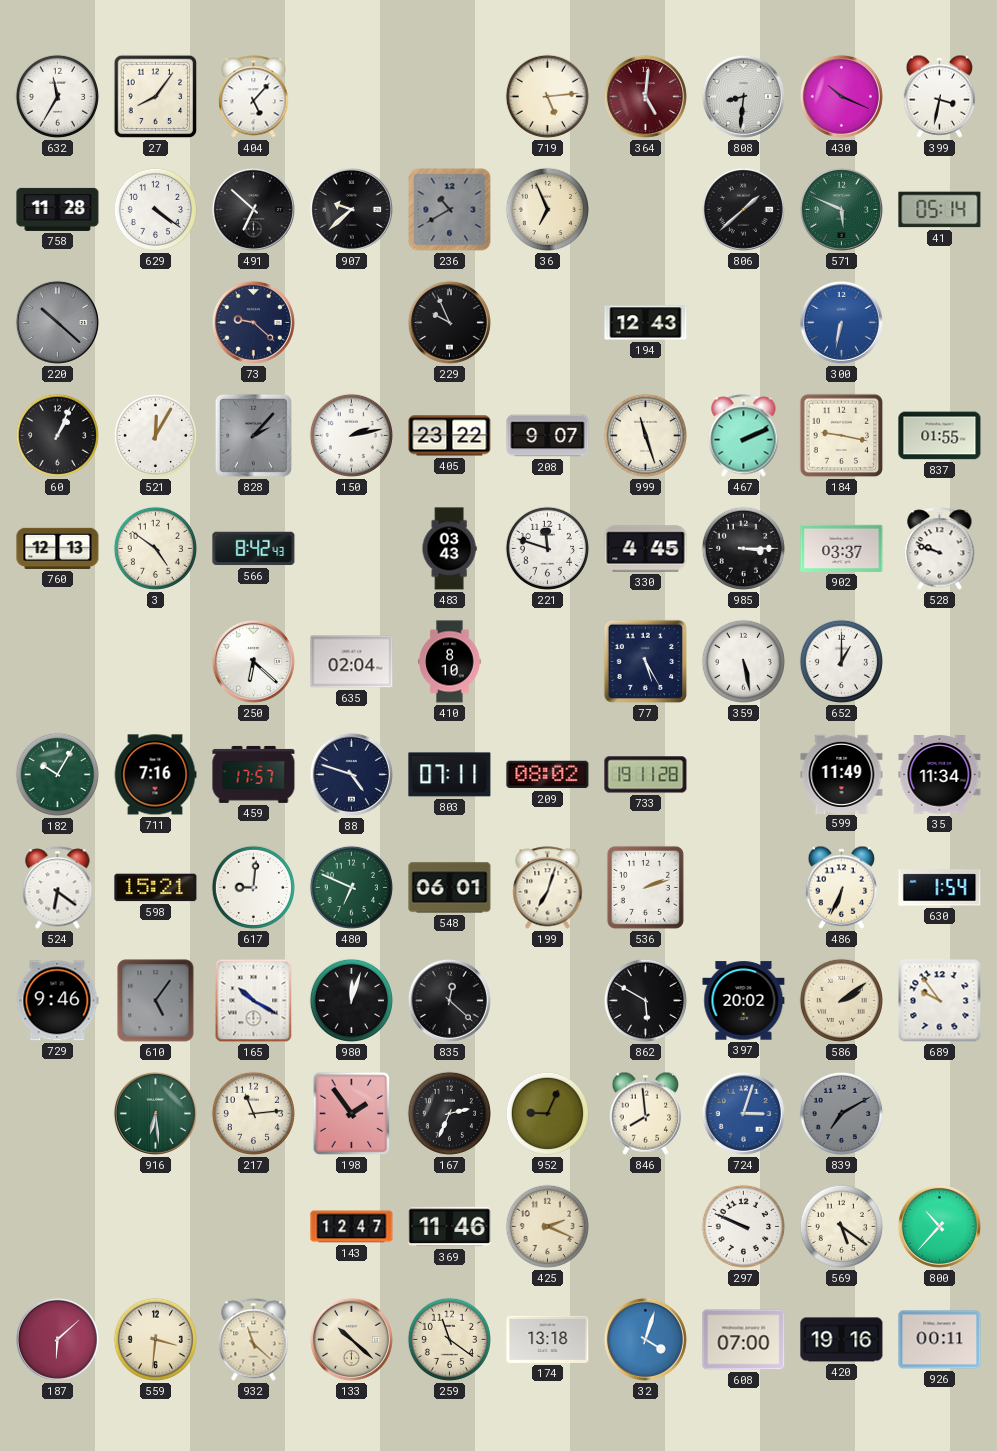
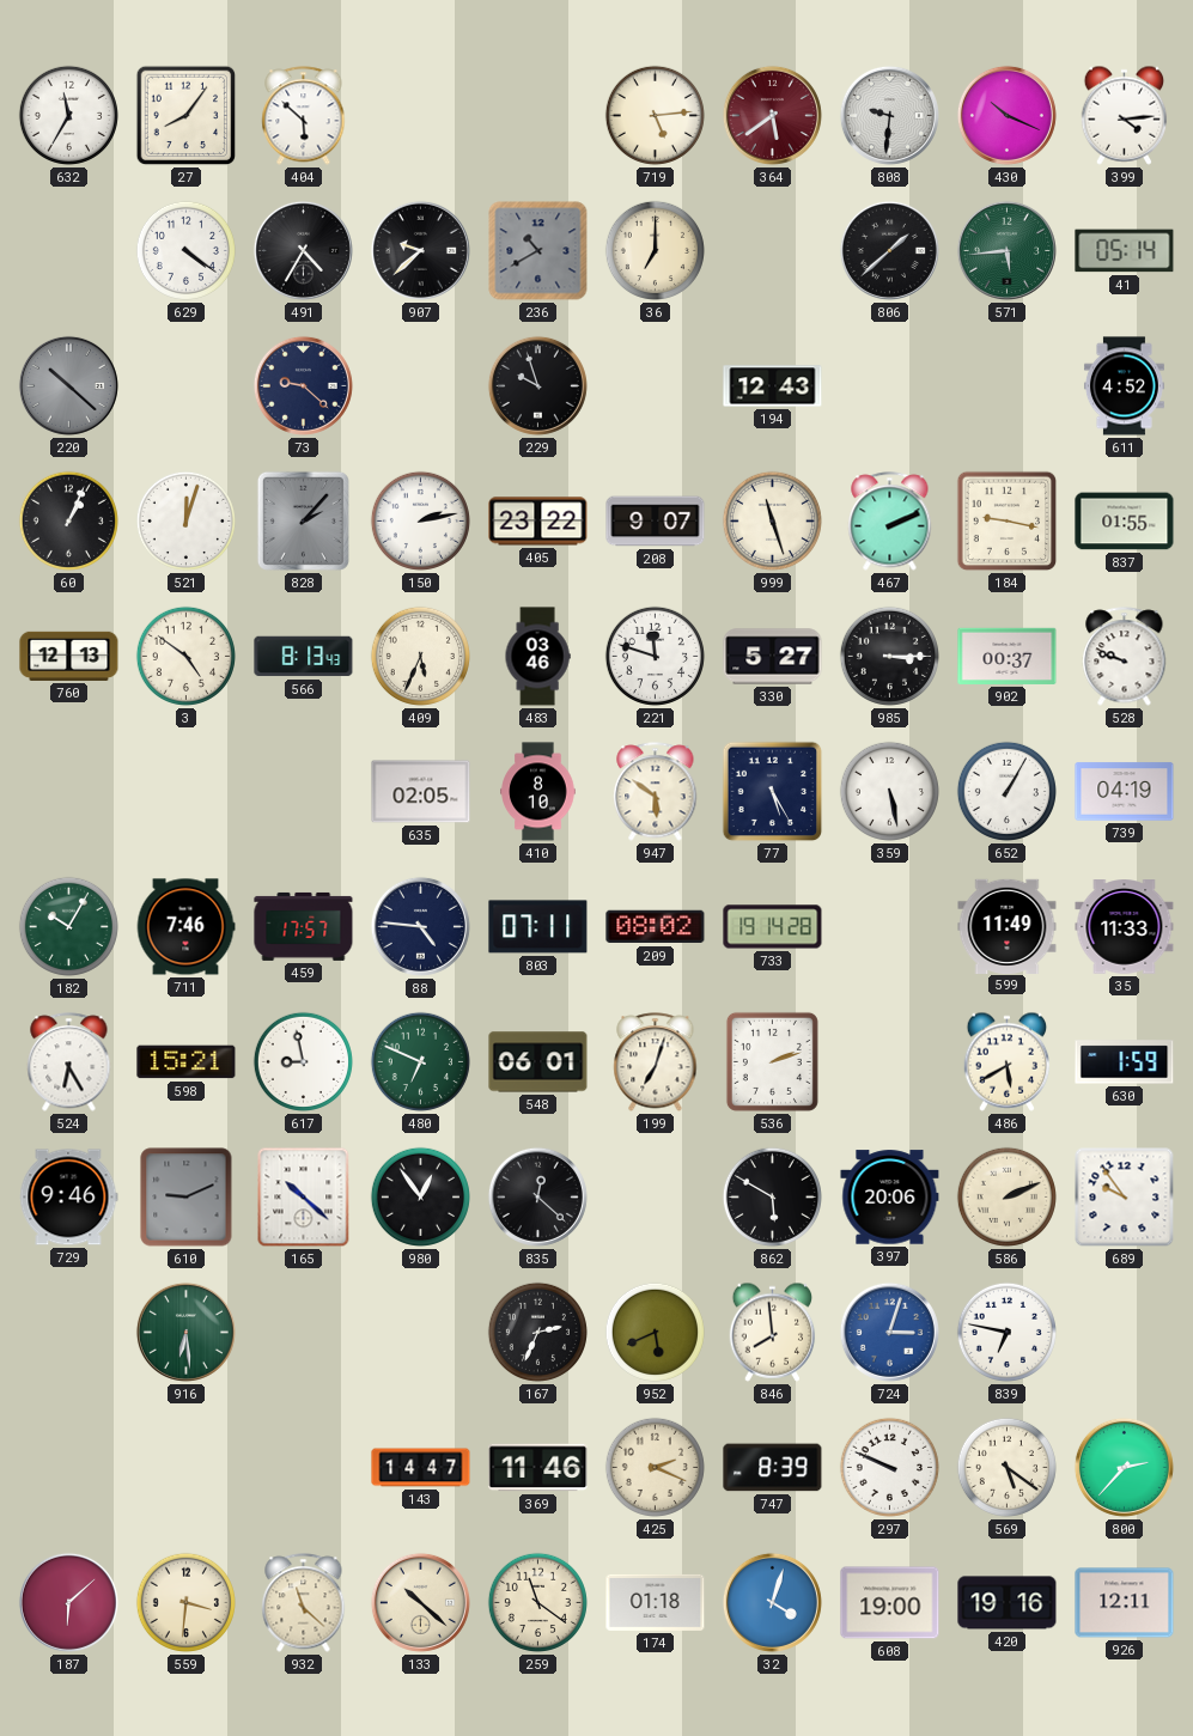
404: 5:07 -> 5:52
364: 5:01 -> 5:39
808: 8:31 -> 9:31
399: 3:32 -> 4:14
758: 11:28 -> none
491: 6:52 -> 4:35
36: 6:56 -> 7:00
571: 5:49 -> 5:44
229: 9:56 -> 9:57
300: 6:32 -> none
611: none -> 4:52
521: 12:05 -> 12:03
566: 8:42 -> 8:13
409: none -> 5:34
483: 03:43 -> 03:46
330: 4:45 -> 5:27
902: 03:37 -> 00:37
250: 6:22 -> none
635: 02:04 -> 02:05
947: none -> 5:51
652: 1:00 -> 1:05
739: none -> 04:19
711: 7:16 -> 7:46
88: 4:48 -> 4:46
733: 19:11 -> 19:14
35: 11:34 -> 11:33
524: 6:21 -> 6:25
617: 9:01 -> 8:58
486: 6:34 -> 5:40
630: 1:54 -> 1:59
610: 5:06 -> 9:11
165: 10:20 -> 10:22
980: 12:03 -> 12:54
397: 20:02 -> 20:06
586: 2:09 -> 2:11
217: 11:14 -> none
198: 1:54 -> none
952: 9:04 -> 5:41
839: 7:10 -> 6:47
839 dial: grey -> white
143: 12:47 -> 14:47
747: none -> 8:39
800: 10:37 -> 2:37
174: 13:18 -> 01:18
608: 07:00 -> 19:00
926: 00:11 -> 12:11
